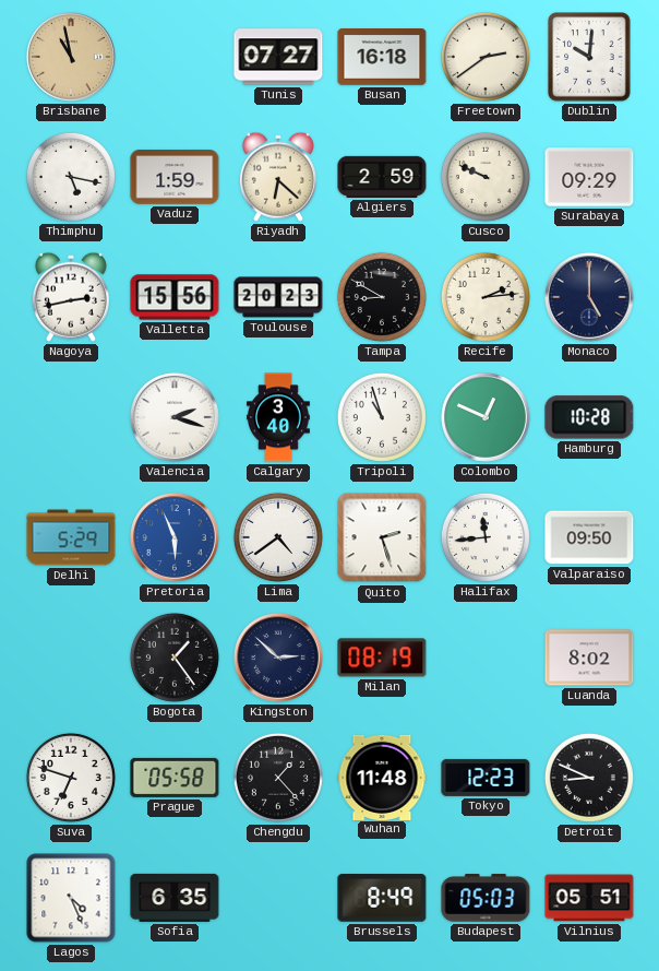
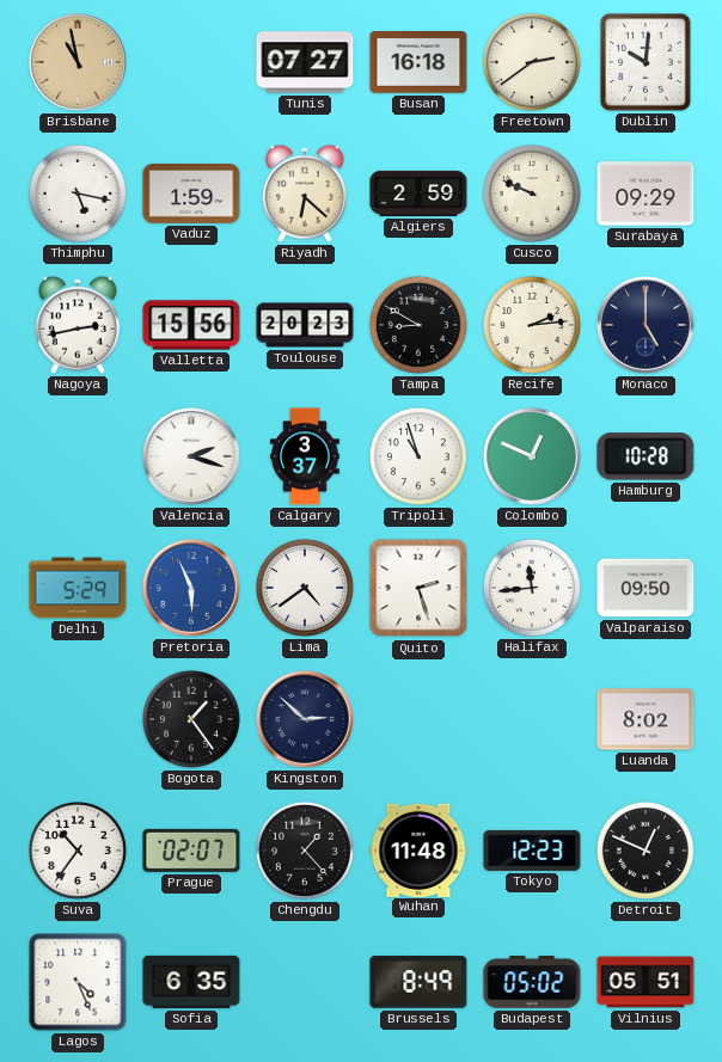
Calgary: 3:40 -> 3:37
Milan: 08:19 -> none
Suva: 6:48 -> 10:36
Prague: 05:58 -> 02:07
Detroit: 8:49 -> 12:49
Budapest: 05:03 -> 05:02
